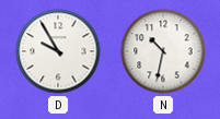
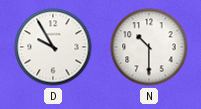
N: 10:32 -> 10:30
